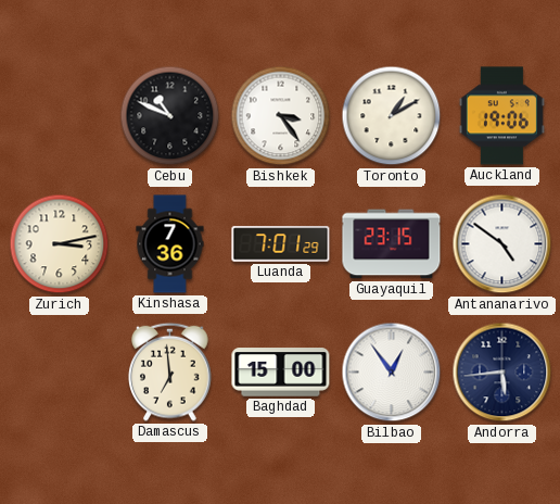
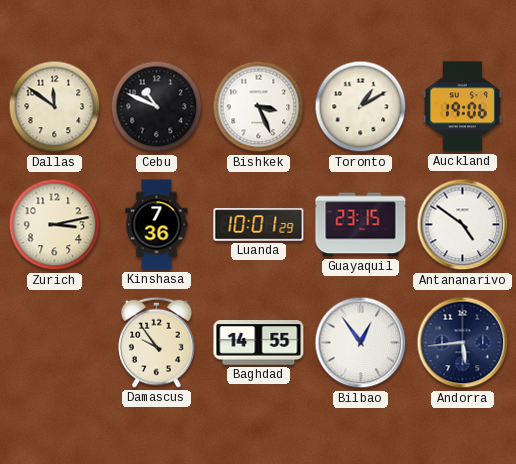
Dallas: none -> 11:51
Bishkek: 3:24 -> 3:26
Luanda: 7:01 -> 10:01
Damascus: 6:59 -> 9:54
Baghdad: 15:00 -> 14:55
